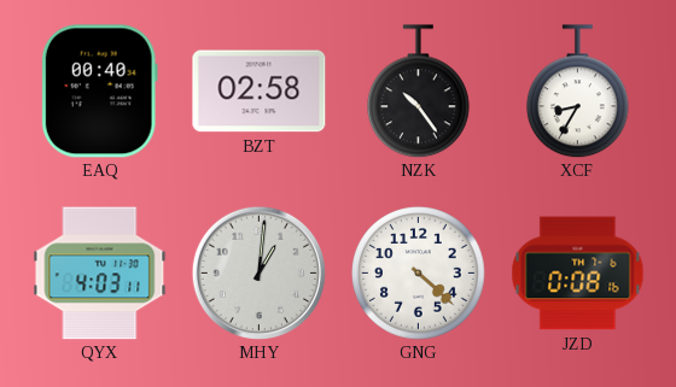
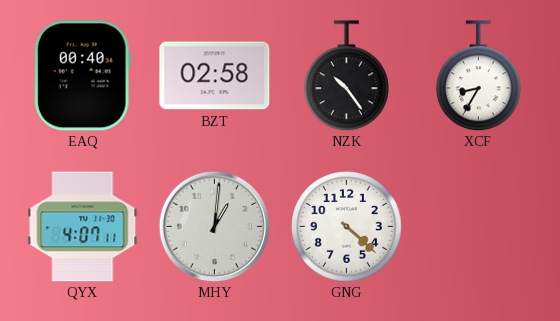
QYX: 4:03 -> 4:07
JZD: 0:08 -> none
